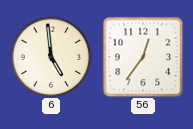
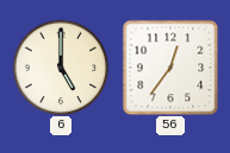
6: 4:59 -> 5:00
